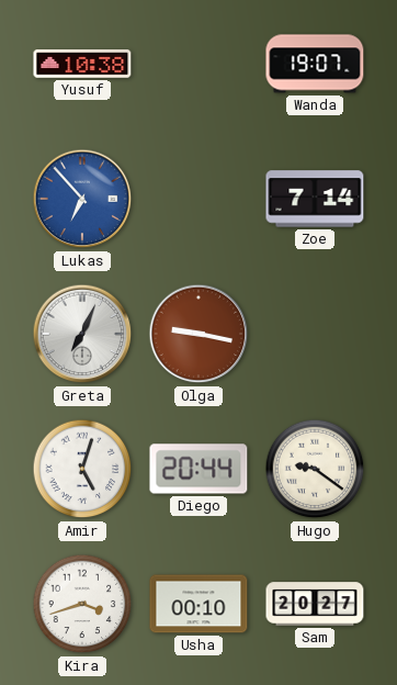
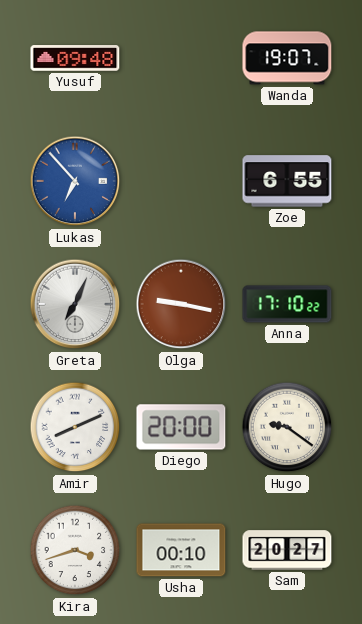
Yusuf: 10:38 -> 09:48
Zoe: 7:14 -> 6:55
Anna: none -> 17:10
Amir: 5:03 -> 8:11
Diego: 20:44 -> 20:00
